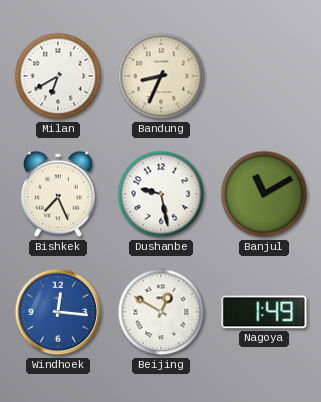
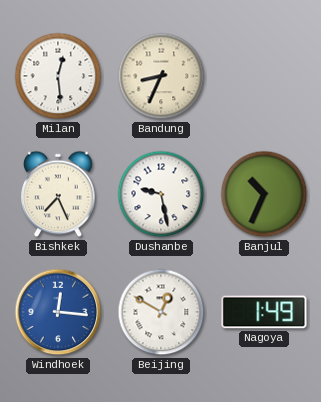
Milan: 6:40 -> 12:29
Banjul: 11:10 -> 10:34
